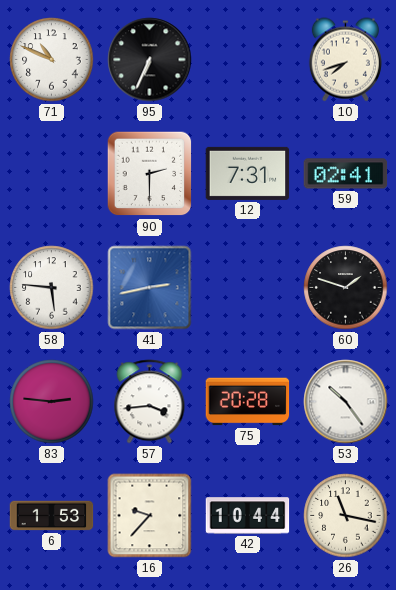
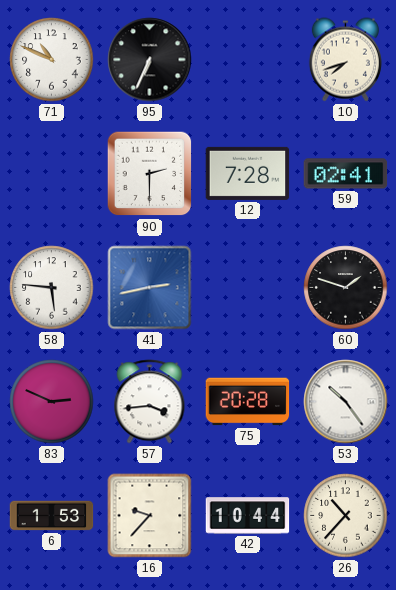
12: 7:31 -> 7:28
83: 2:46 -> 2:49
26: 11:17 -> 10:37
